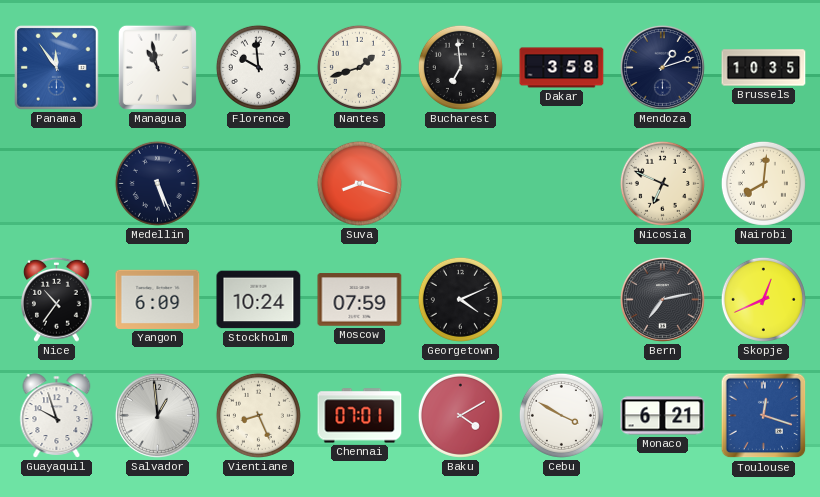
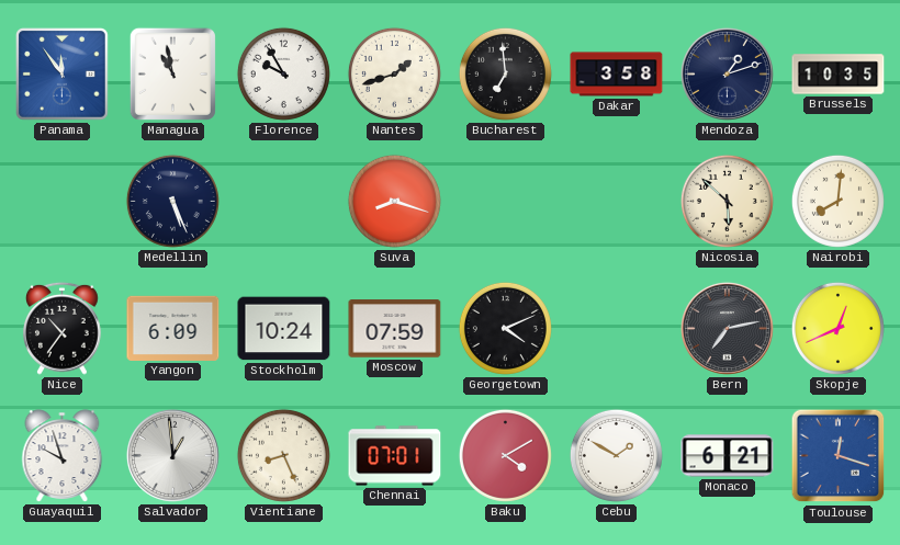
Florence: 9:59 -> 9:55
Nicosia: 6:49 -> 5:52
Cebu: 3:50 -> 1:50
